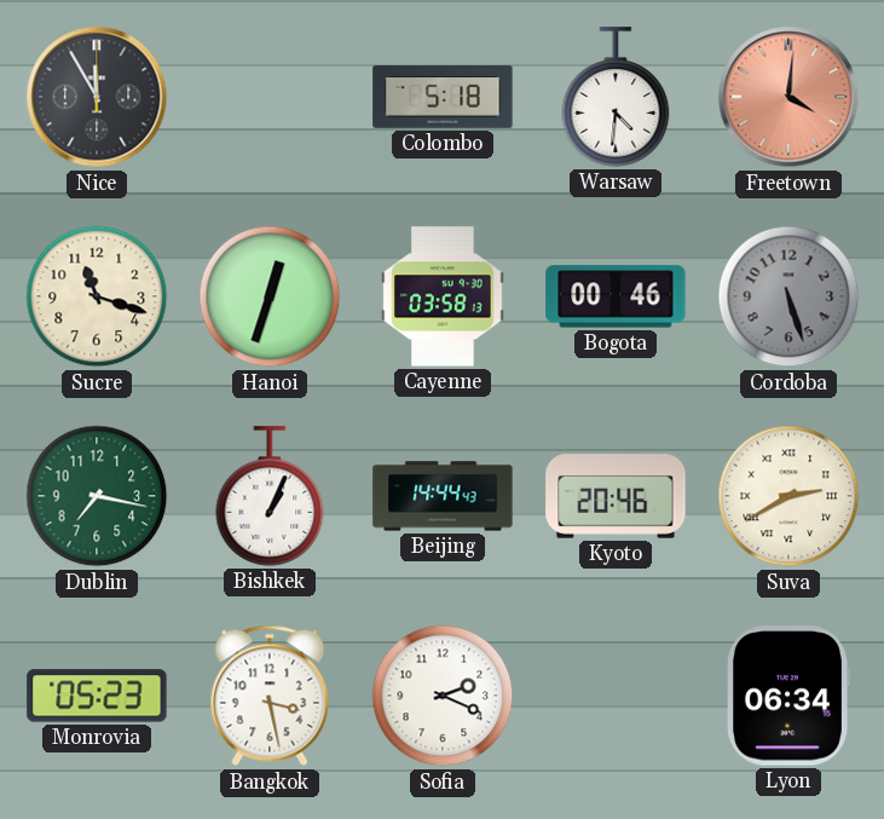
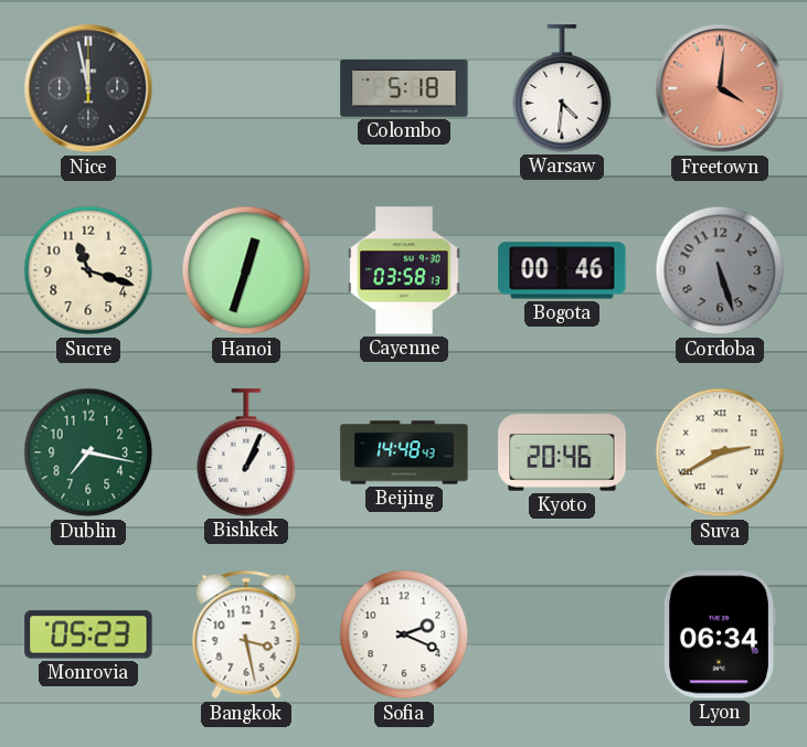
Nice: 11:55 -> 11:58
Beijing: 14:44 -> 14:48
